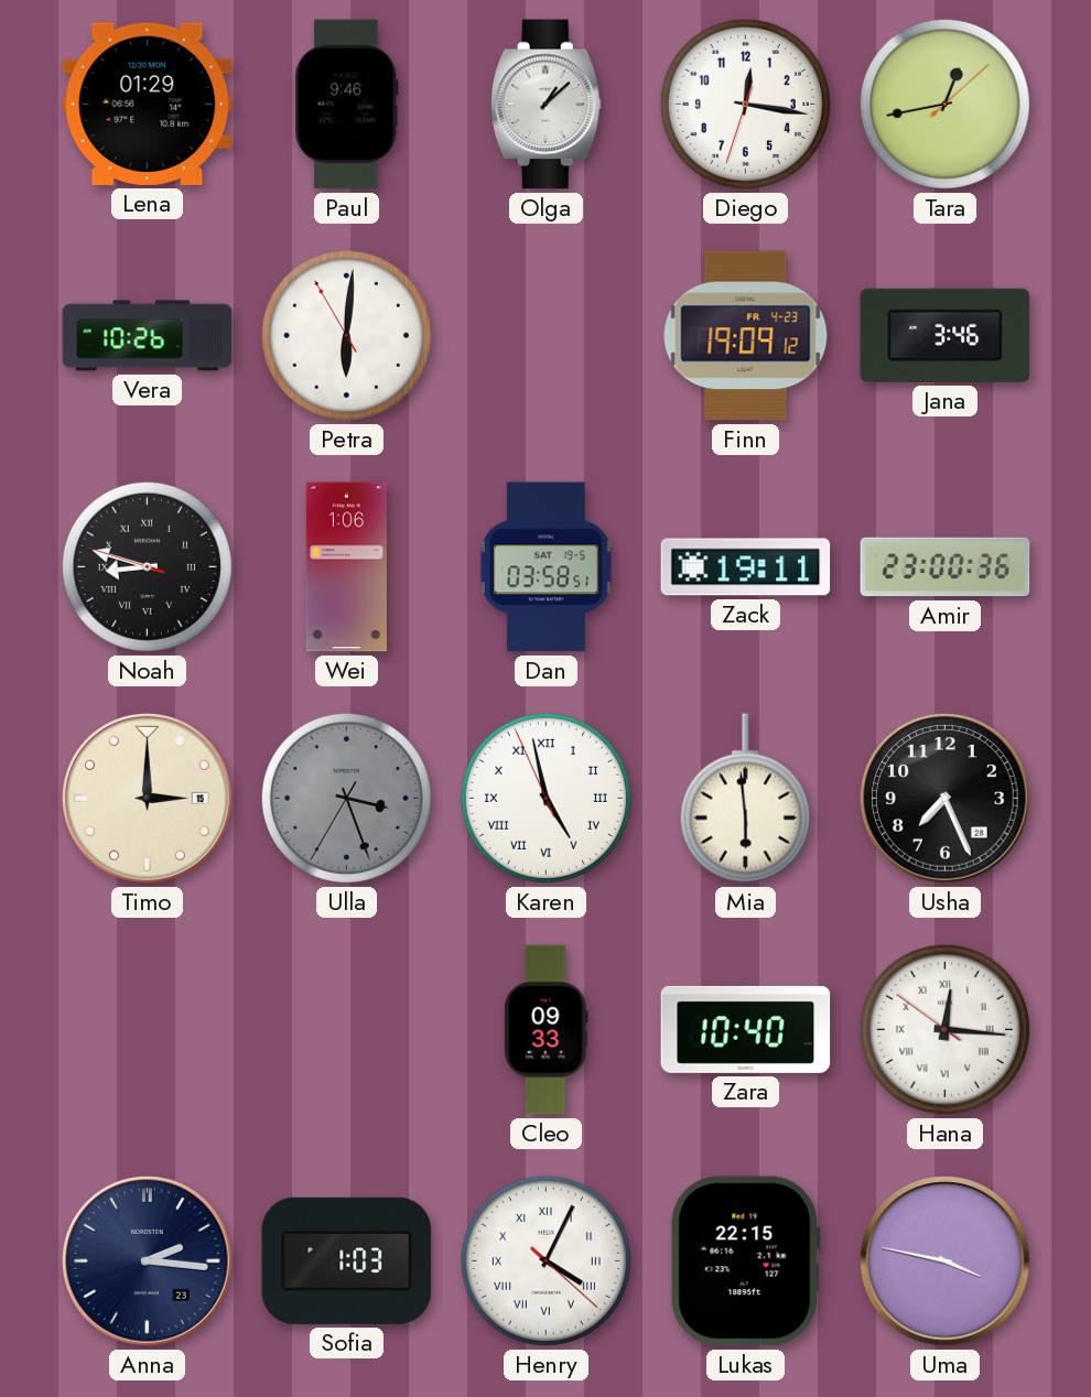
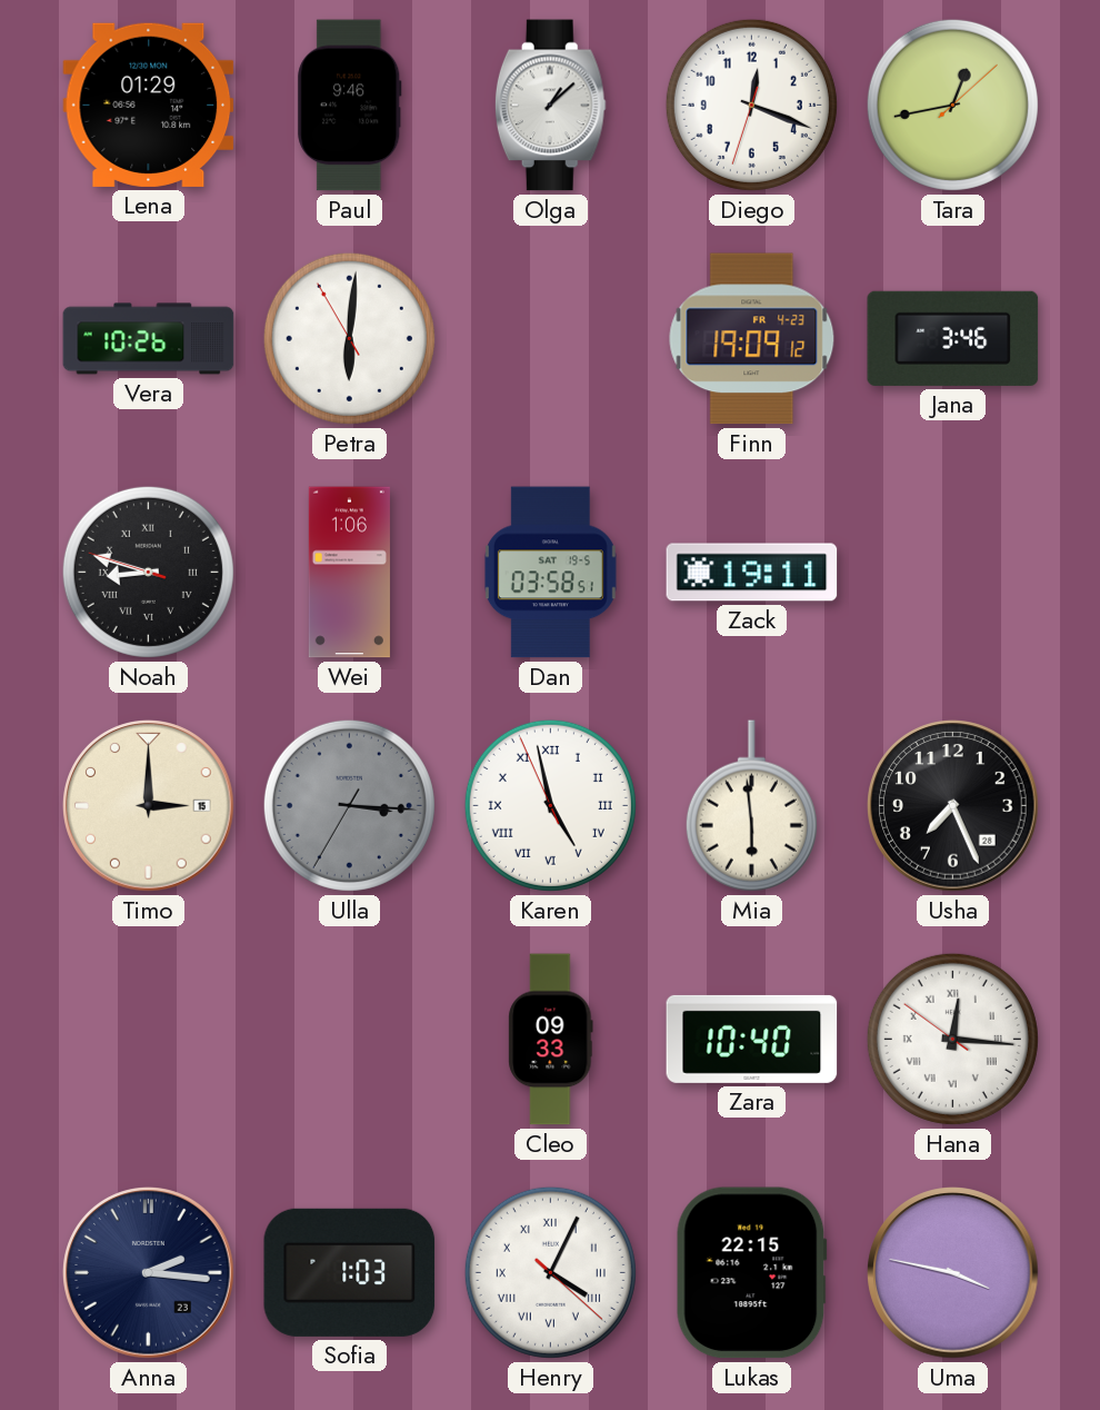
Diego: 12:16 -> 12:18
Amir: 23:00 -> none
Ulla: 3:26 -> 3:15
